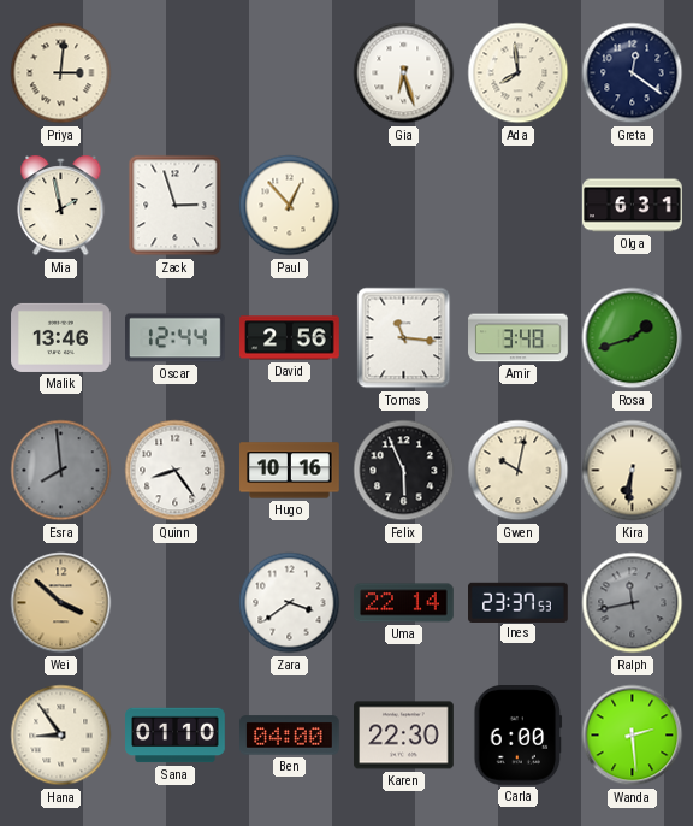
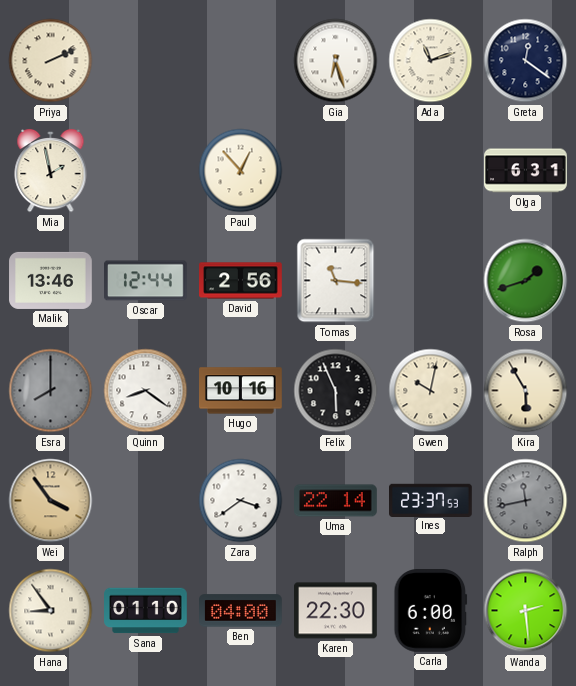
Priya: 3:01 -> 2:11
Ada: 7:59 -> 11:12
Zack: 2:57 -> none
Amir: 3:48 -> none
Esra: 7:59 -> 8:00
Quinn: 8:24 -> 8:21
Kira: 6:31 -> 5:55
Wei: 3:52 -> 3:54
